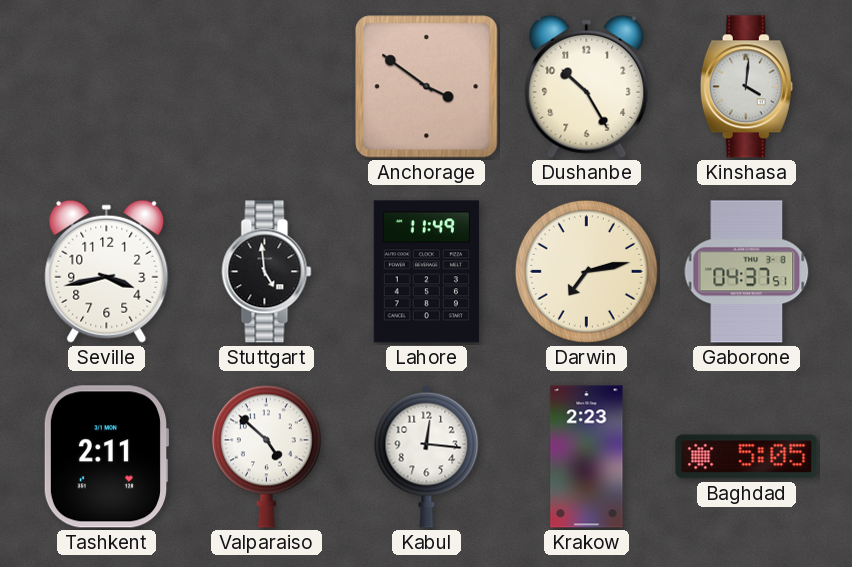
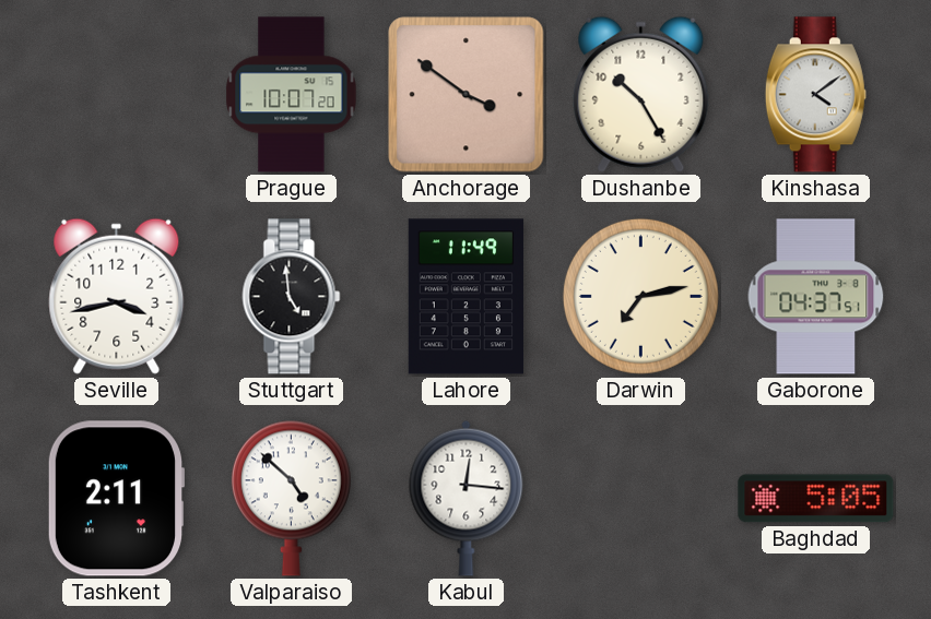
Prague: none -> 10:07
Kinshasa: 4:01 -> 4:09
Krakow: 2:23 -> none
